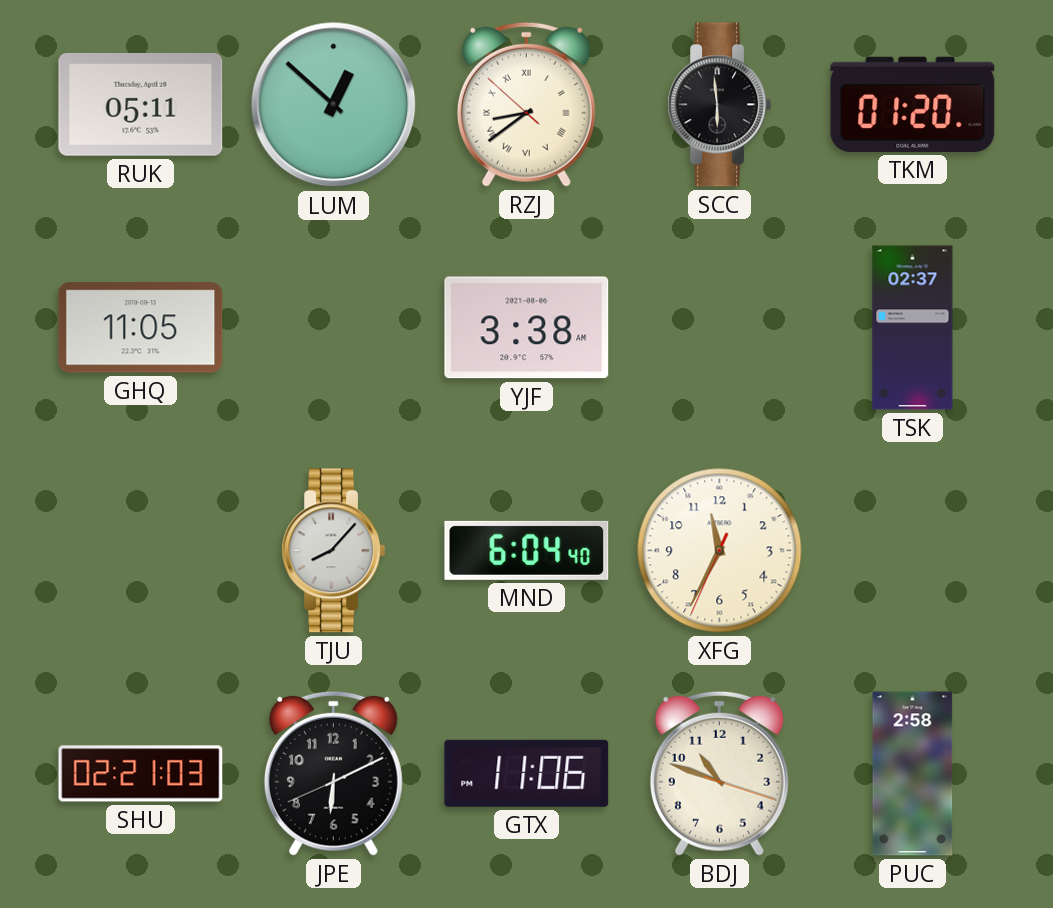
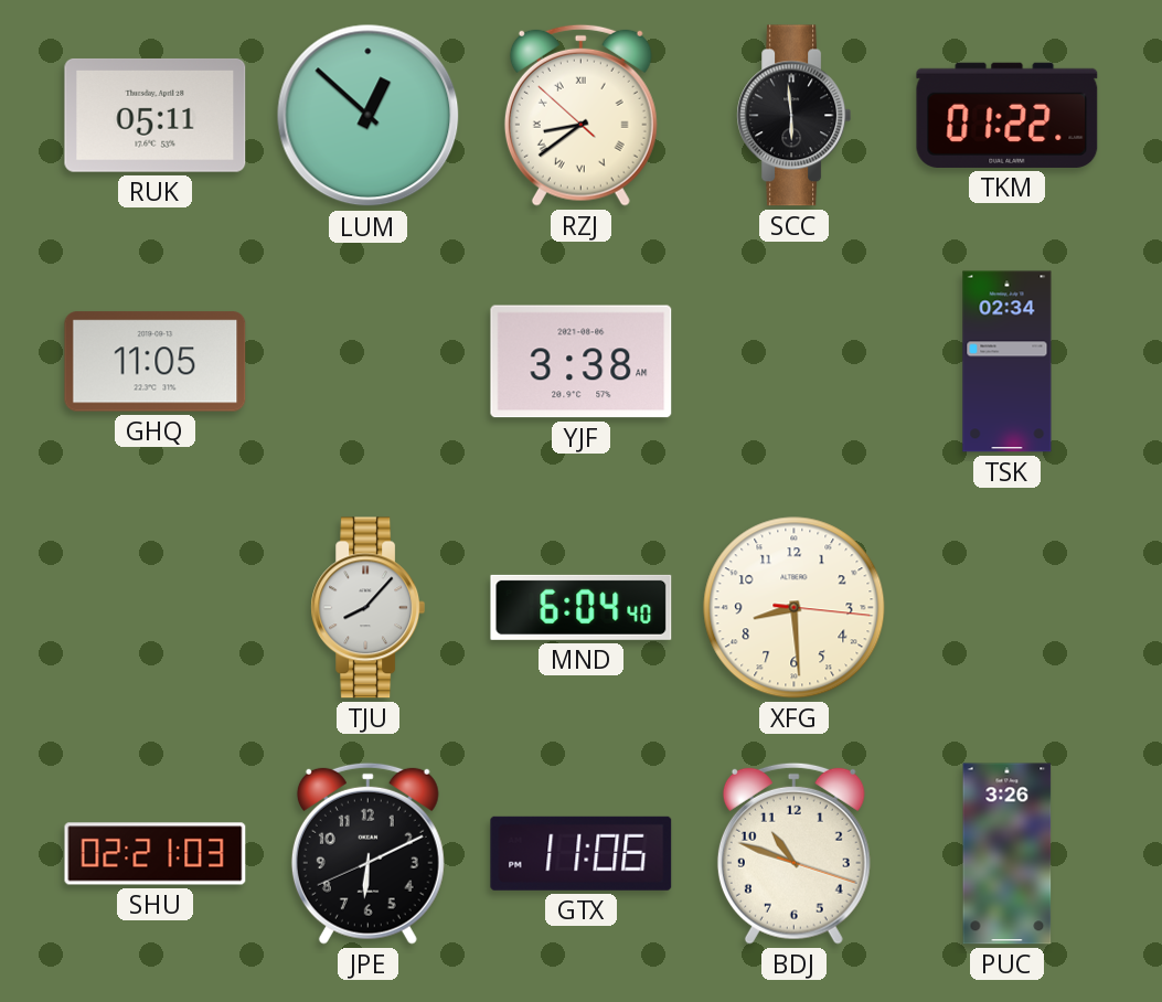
TKM: 01:20 -> 01:22
TSK: 02:37 -> 02:34
XFG: 11:34 -> 8:29
PUC: 2:58 -> 3:26
